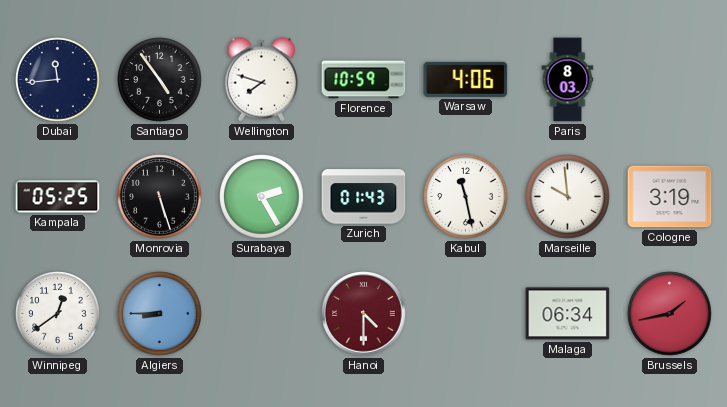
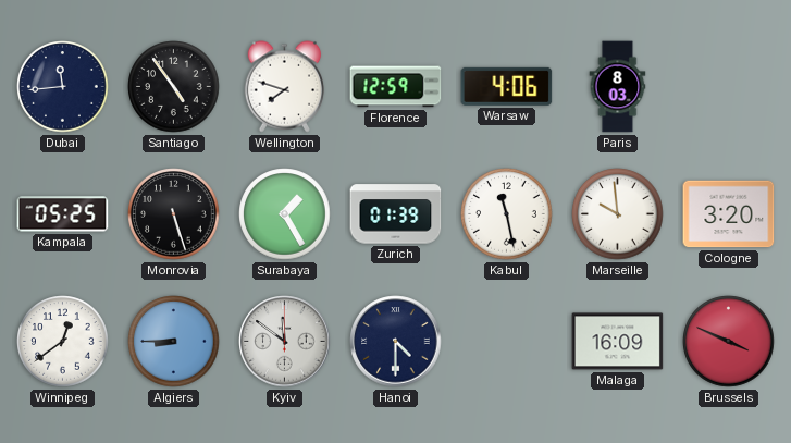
Florence: 10:59 -> 12:59
Surabaya: 2:25 -> 1:25
Zurich: 01:43 -> 01:39
Cologne: 3:19 -> 3:20
Kyiv: none -> 11:51
Hanoi dial: burgundy -> navy
Malaga: 06:34 -> 16:09
Brussels: 1:43 -> 3:49
